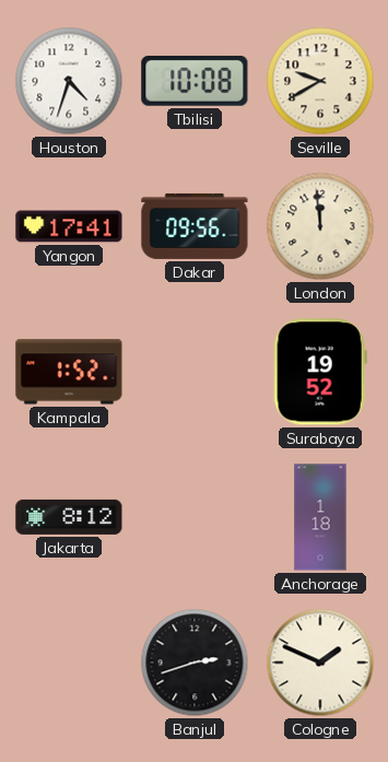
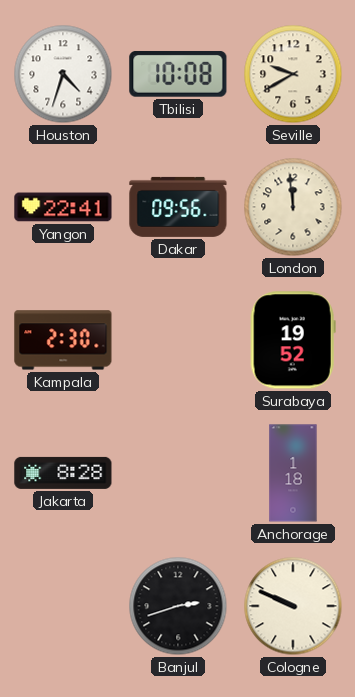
Yangon: 17:41 -> 22:41
Kampala: 1:52 -> 2:30
Jakarta: 8:12 -> 8:28
Cologne: 1:49 -> 9:49
